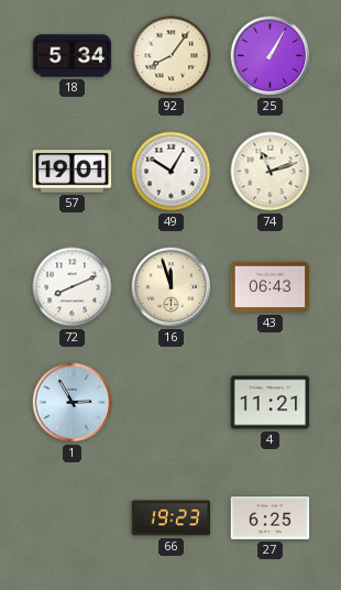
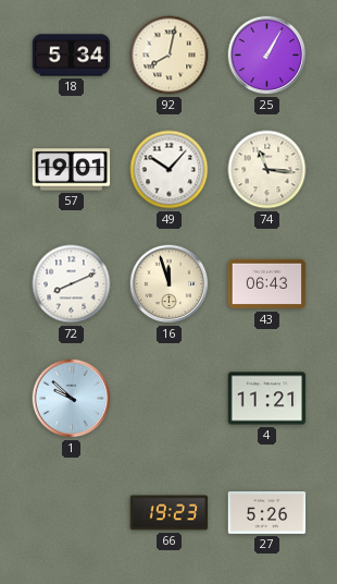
92: 8:06 -> 8:02
49: 10:05 -> 10:07
74: 11:12 -> 11:16
1: 2:55 -> 9:52
27: 6:25 -> 5:26
